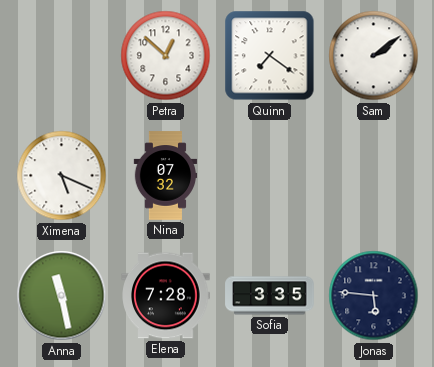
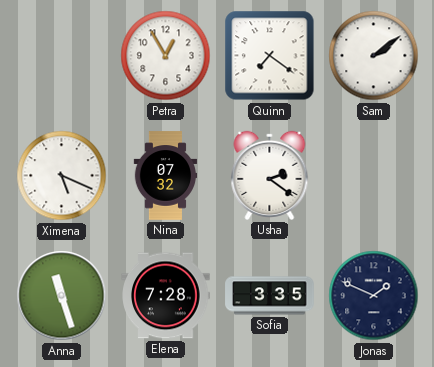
Petra: 12:52 -> 12:55
Usha: none -> 2:21
Anna: 11:28 -> 11:27
Jonas: 5:46 -> 1:49
